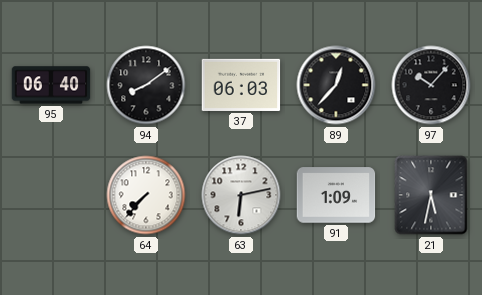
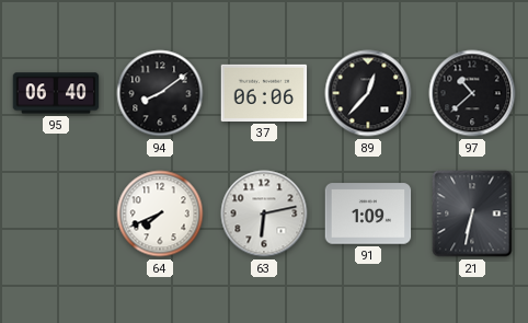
37: 06:03 -> 06:06
97: 10:07 -> 10:38
64: 7:37 -> 7:41
21: 5:32 -> 6:32
